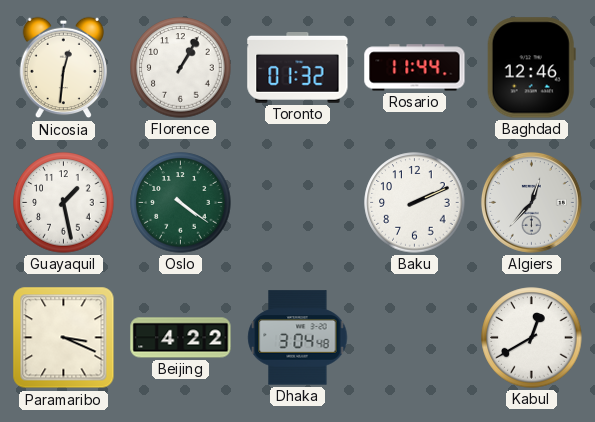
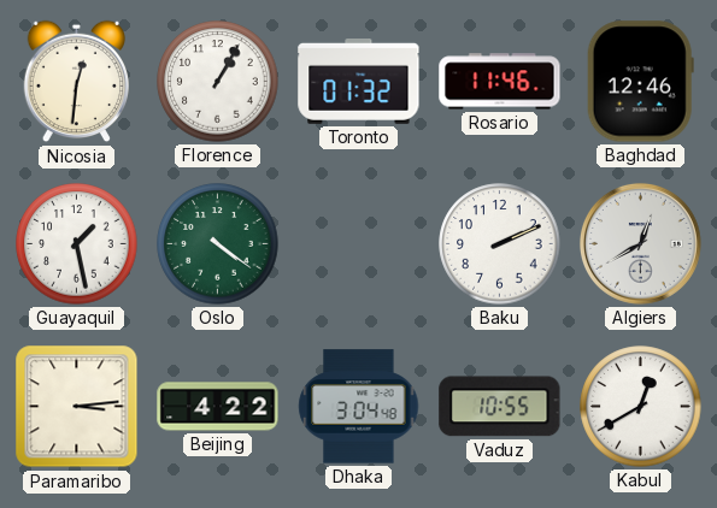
Rosario: 11:44 -> 11:46
Algiers: 12:37 -> 12:40
Paramaribo: 3:19 -> 3:14
Vaduz: none -> 10:55
